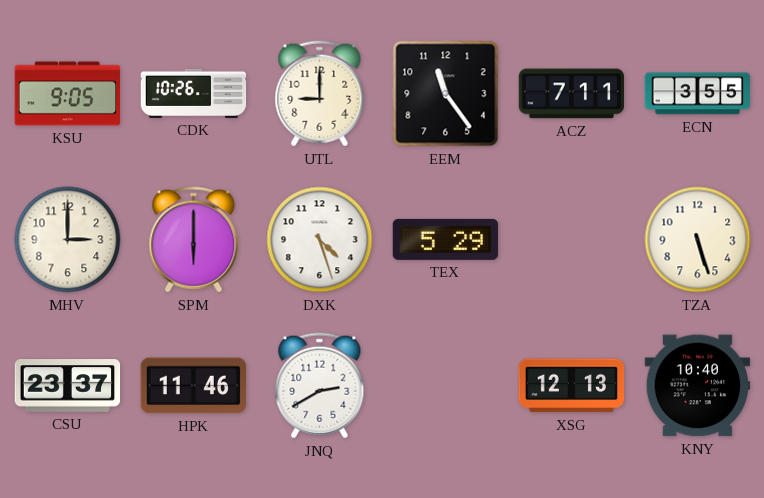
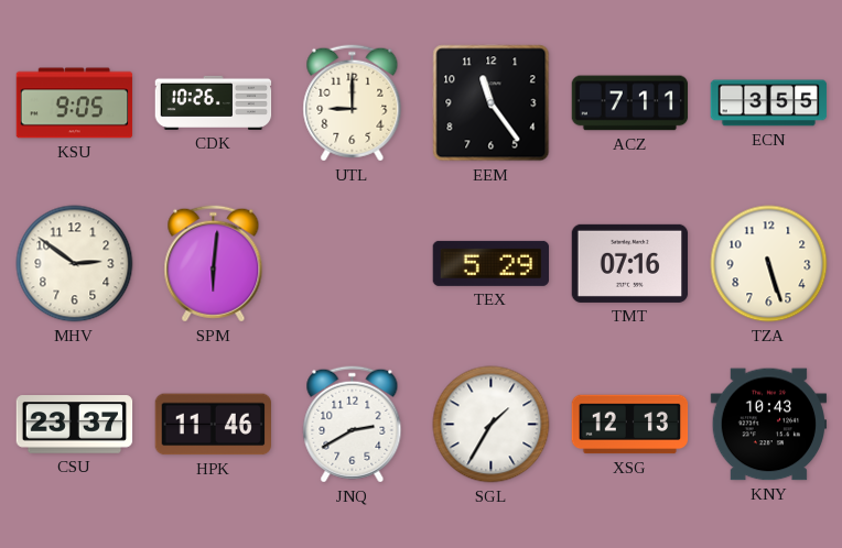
MHV: 3:00 -> 2:51
SPM: 6:00 -> 6:01
DXK: 4:27 -> none
TMT: none -> 07:16
SGL: none -> 1:35
KNY: 10:40 -> 10:43
